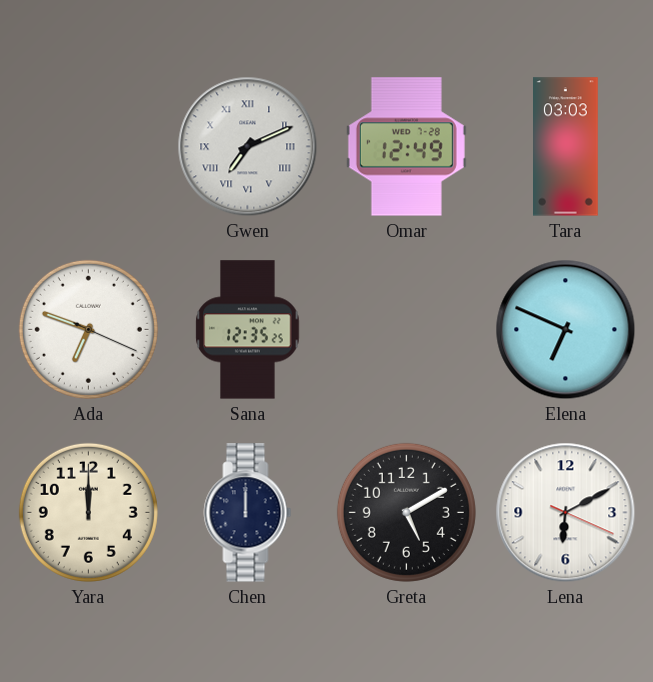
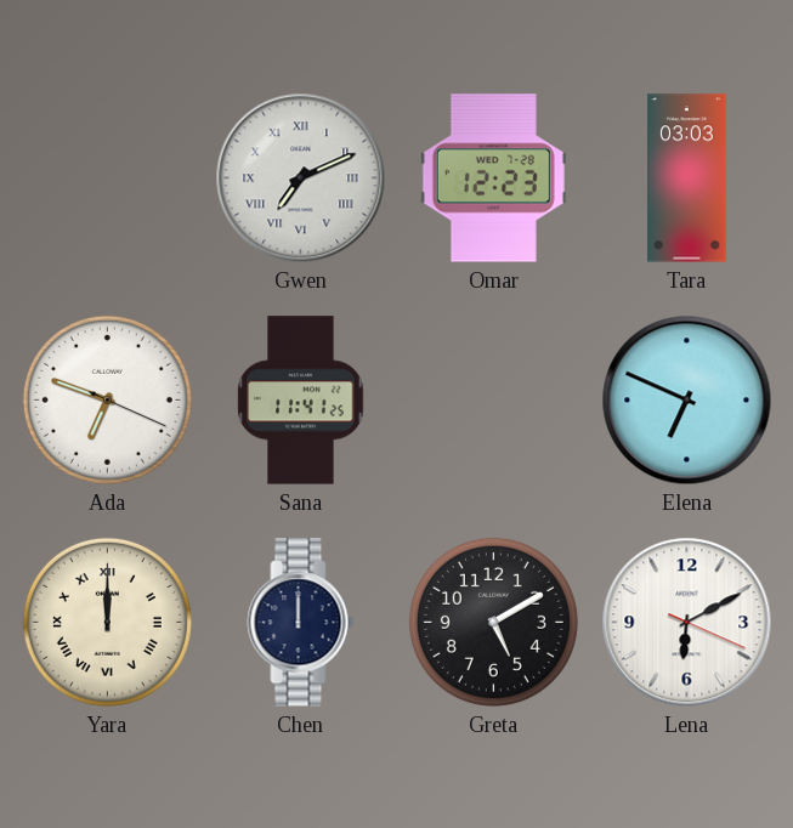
Omar: 12:49 -> 12:23
Sana: 12:35 -> 11:41
Yara numerals: Arabic -> Roman
